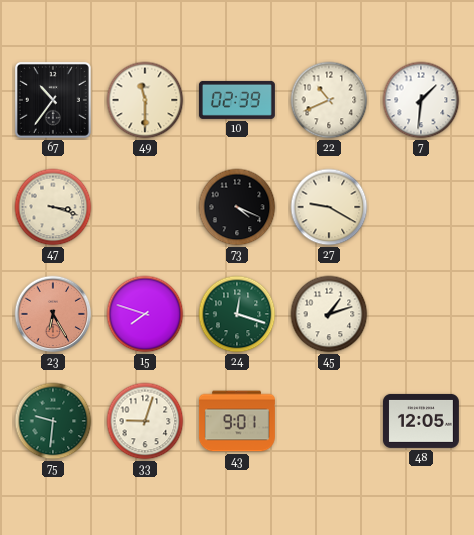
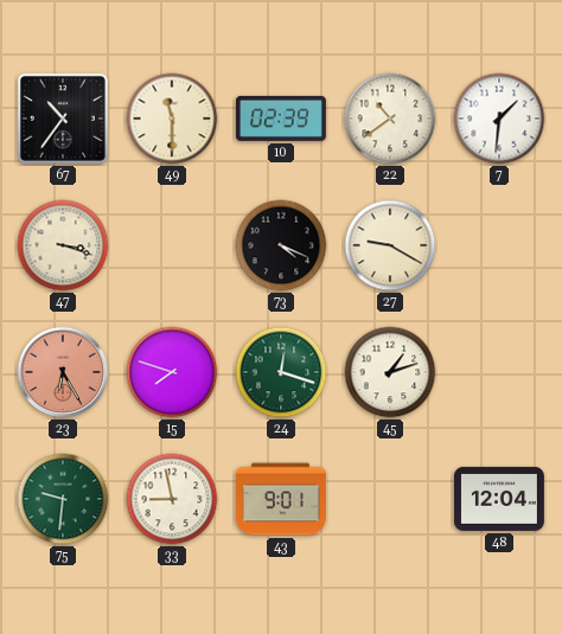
22: 10:41 -> 10:39
33: 9:03 -> 8:58
48: 12:05 -> 12:04
